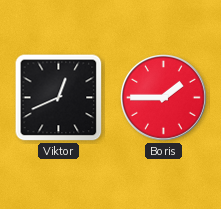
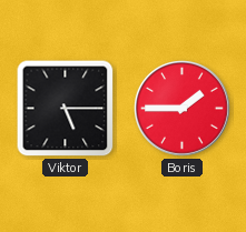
Viktor: 12:41 -> 5:15
